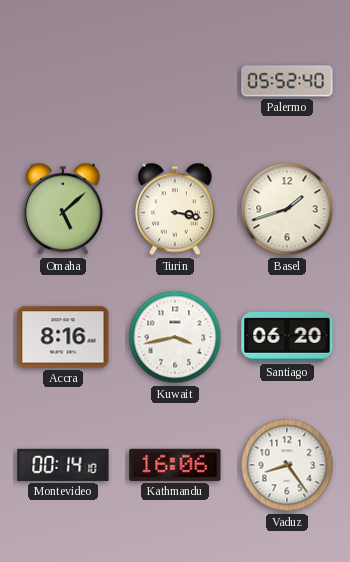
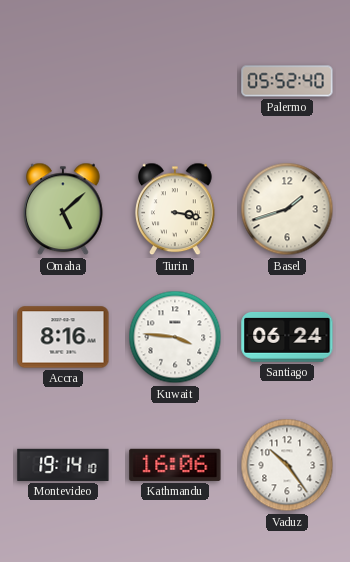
Kuwait: 3:43 -> 3:46
Santiago: 06:20 -> 06:24
Montevideo: 00:14 -> 19:14
Vaduz: 8:24 -> 10:24
